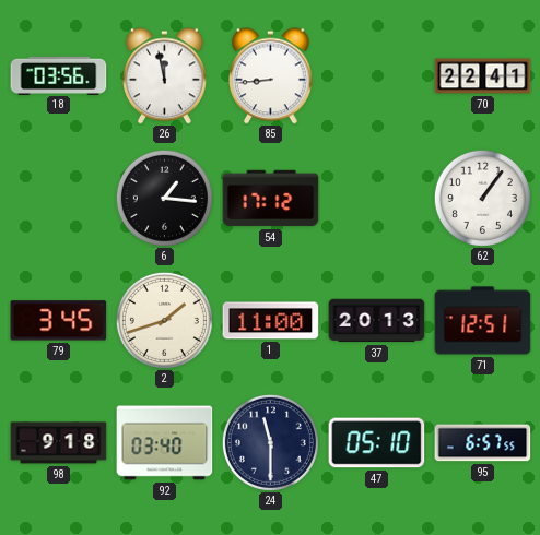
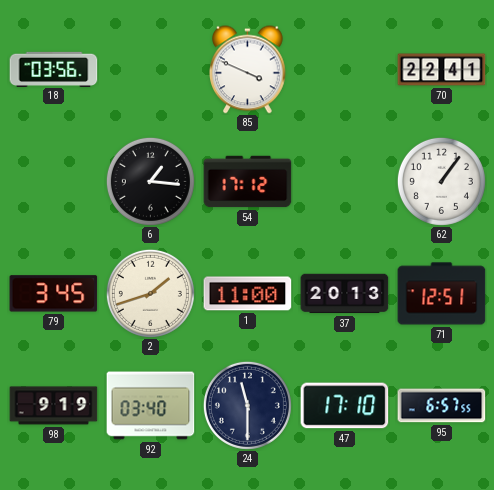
26: 11:58 -> none
85: 8:44 -> 3:49
98: 9:18 -> 9:19
47: 05:10 -> 17:10
